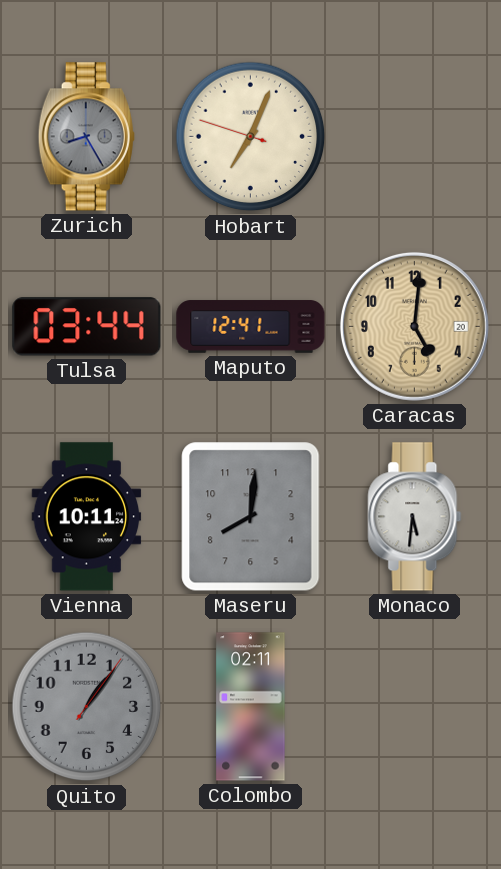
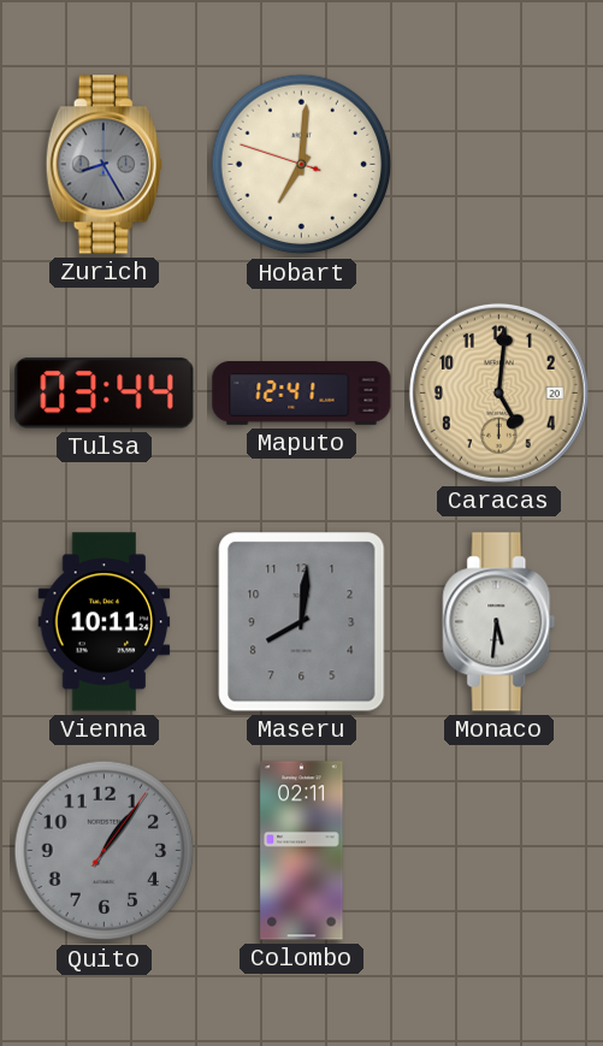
Hobart: 7:03 -> 7:00
